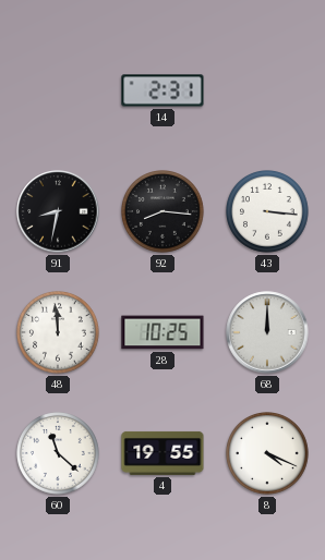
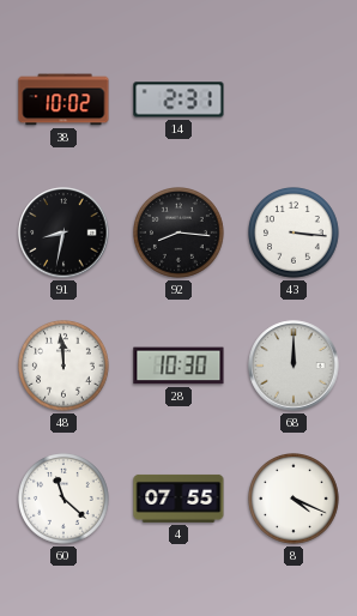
38: none -> 10:02
28: 10:25 -> 10:30
4: 19:55 -> 07:55
